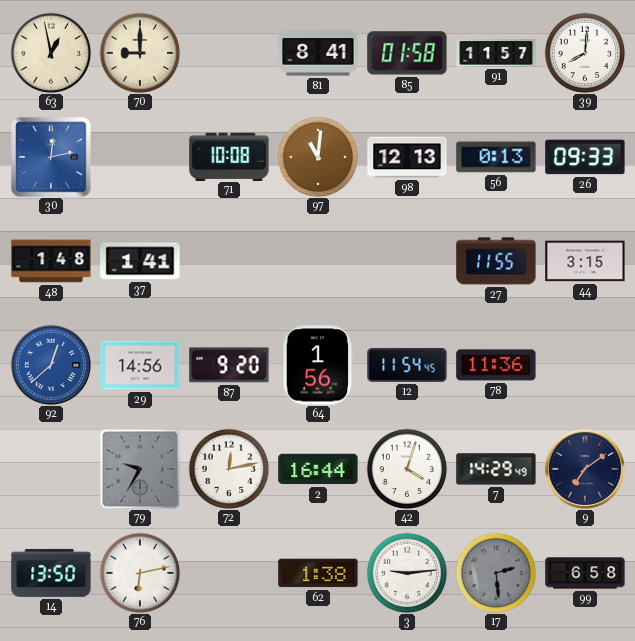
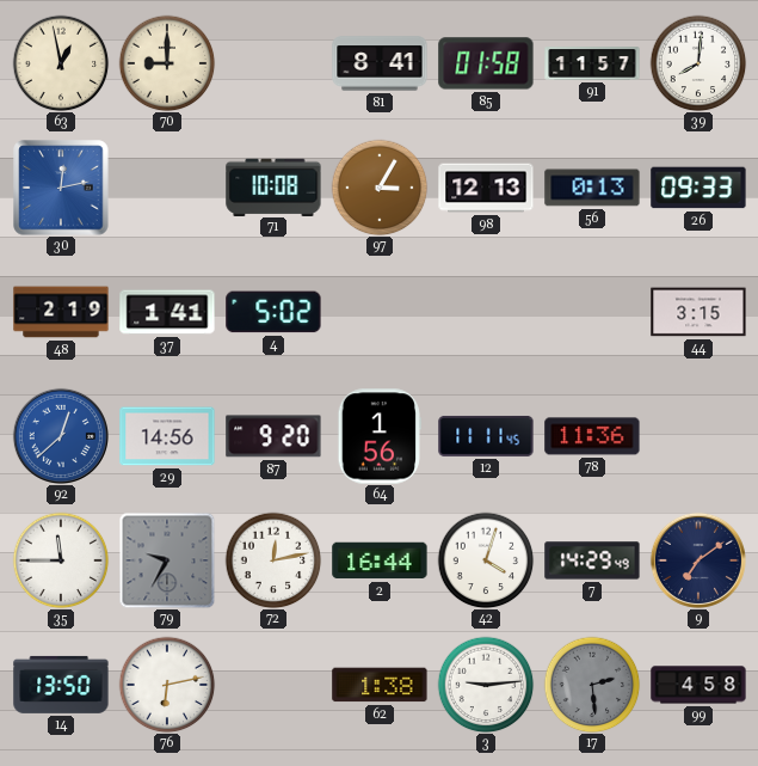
97: 11:01 -> 3:05
48: 1:48 -> 2:19
4: none -> 5:02
27: 11:55 -> none
12: 11:54 -> 11:11
35: none -> 11:45
99: 6:58 -> 4:58
